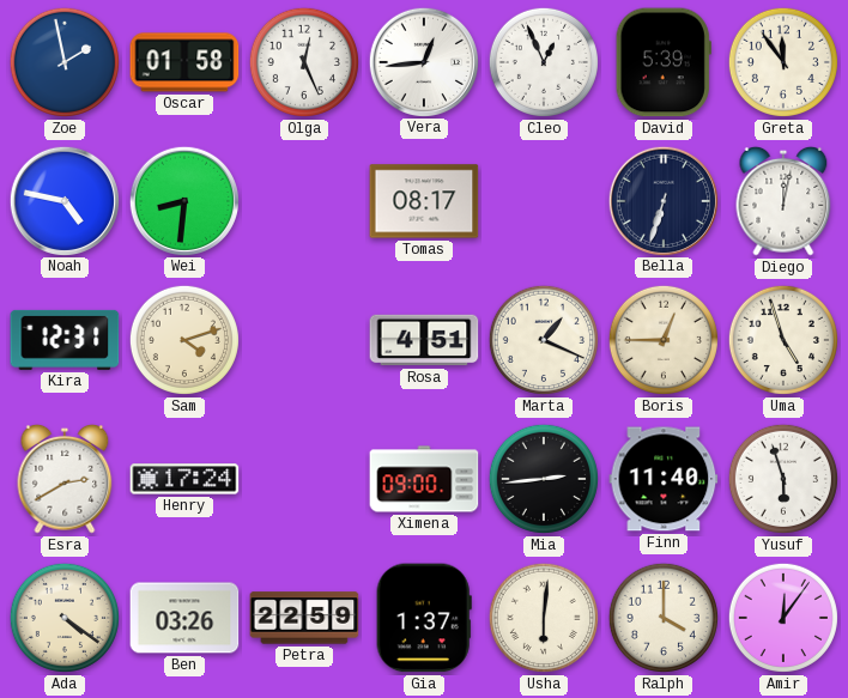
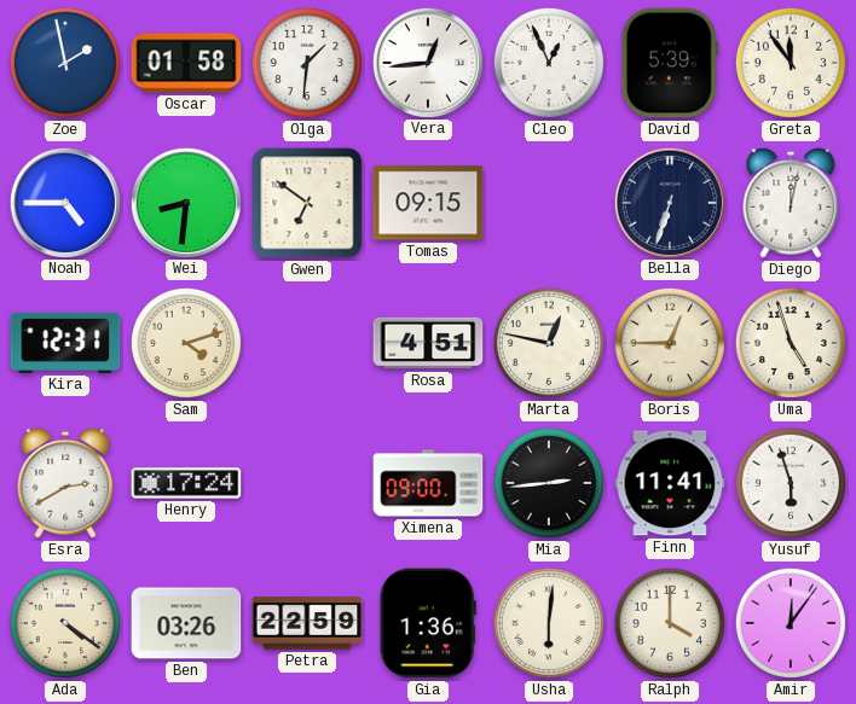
Olga: 12:26 -> 1:31
Noah: 4:47 -> 4:45
Gwen: none -> 6:51
Tomas: 08:17 -> 09:15
Marta: 1:19 -> 12:47
Finn: 11:40 -> 11:41
Gia: 1:37 -> 1:36
